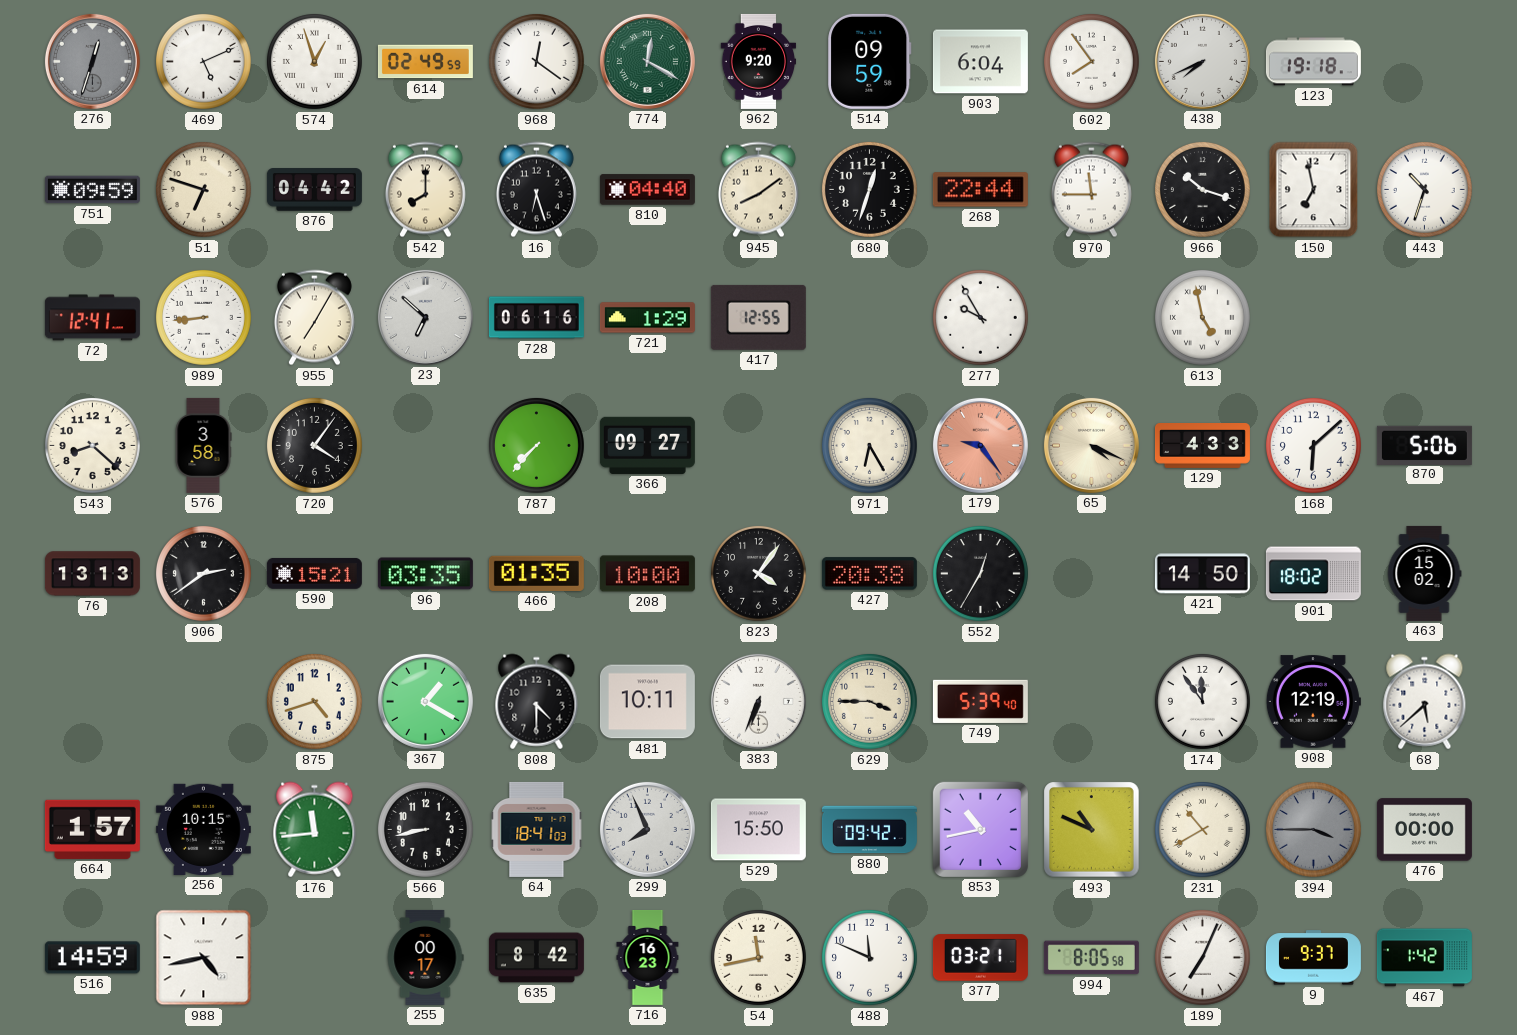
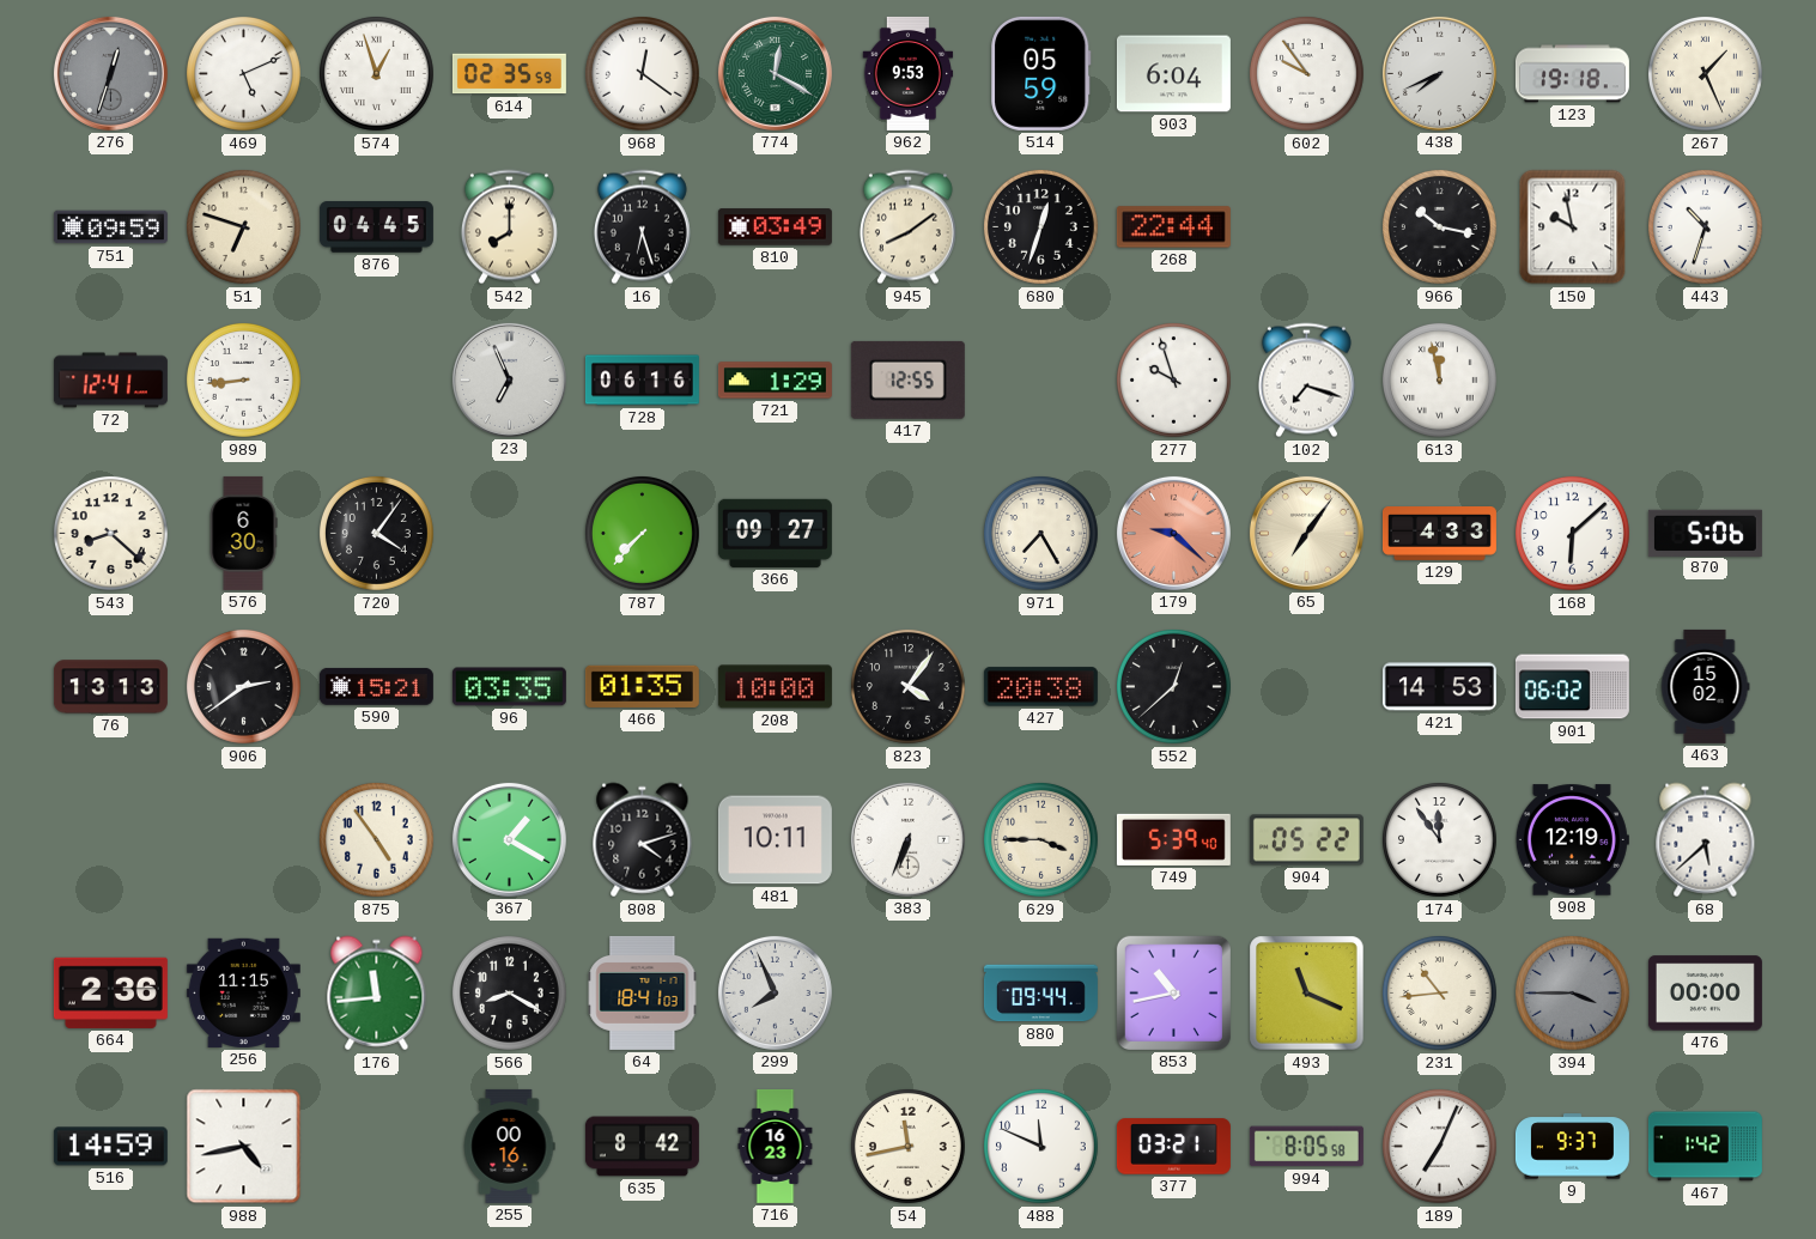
614: 02:49 -> 02:35
962: 9:20 -> 9:53
514: 09:59 -> 05:59
602: 7:54 -> 9:54
267: none -> 1:26
876: 04:42 -> 04:45
810: 04:40 -> 03:49
970: 11:45 -> none
966: 10:18 -> 10:17
150: 6:58 -> 9:58
955: 7:05 -> none
23: 6:52 -> 6:56
277: 9:55 -> 9:57
102: none -> 7:18
613: 4:58 -> 11:58
576: 3:58 -> 6:30
971: 6:25 -> 7:25
179: 9:24 -> 9:22
65: 4:19 -> 7:06
552: 12:35 -> 12:38
421: 14:50 -> 14:53
901: 18:02 -> 06:02
875: 4:42 -> 4:54
808: 4:30 -> 4:12
904: none -> 05:22
664: 1:57 -> 2:36
256: 10:15 -> 11:15
566: 8:43 -> 8:20
529: 15:50 -> none
880: 09:42 -> 09:44
493: 10:49 -> 11:19
231: 10:40 -> 10:44
255: 00:17 -> 00:16
